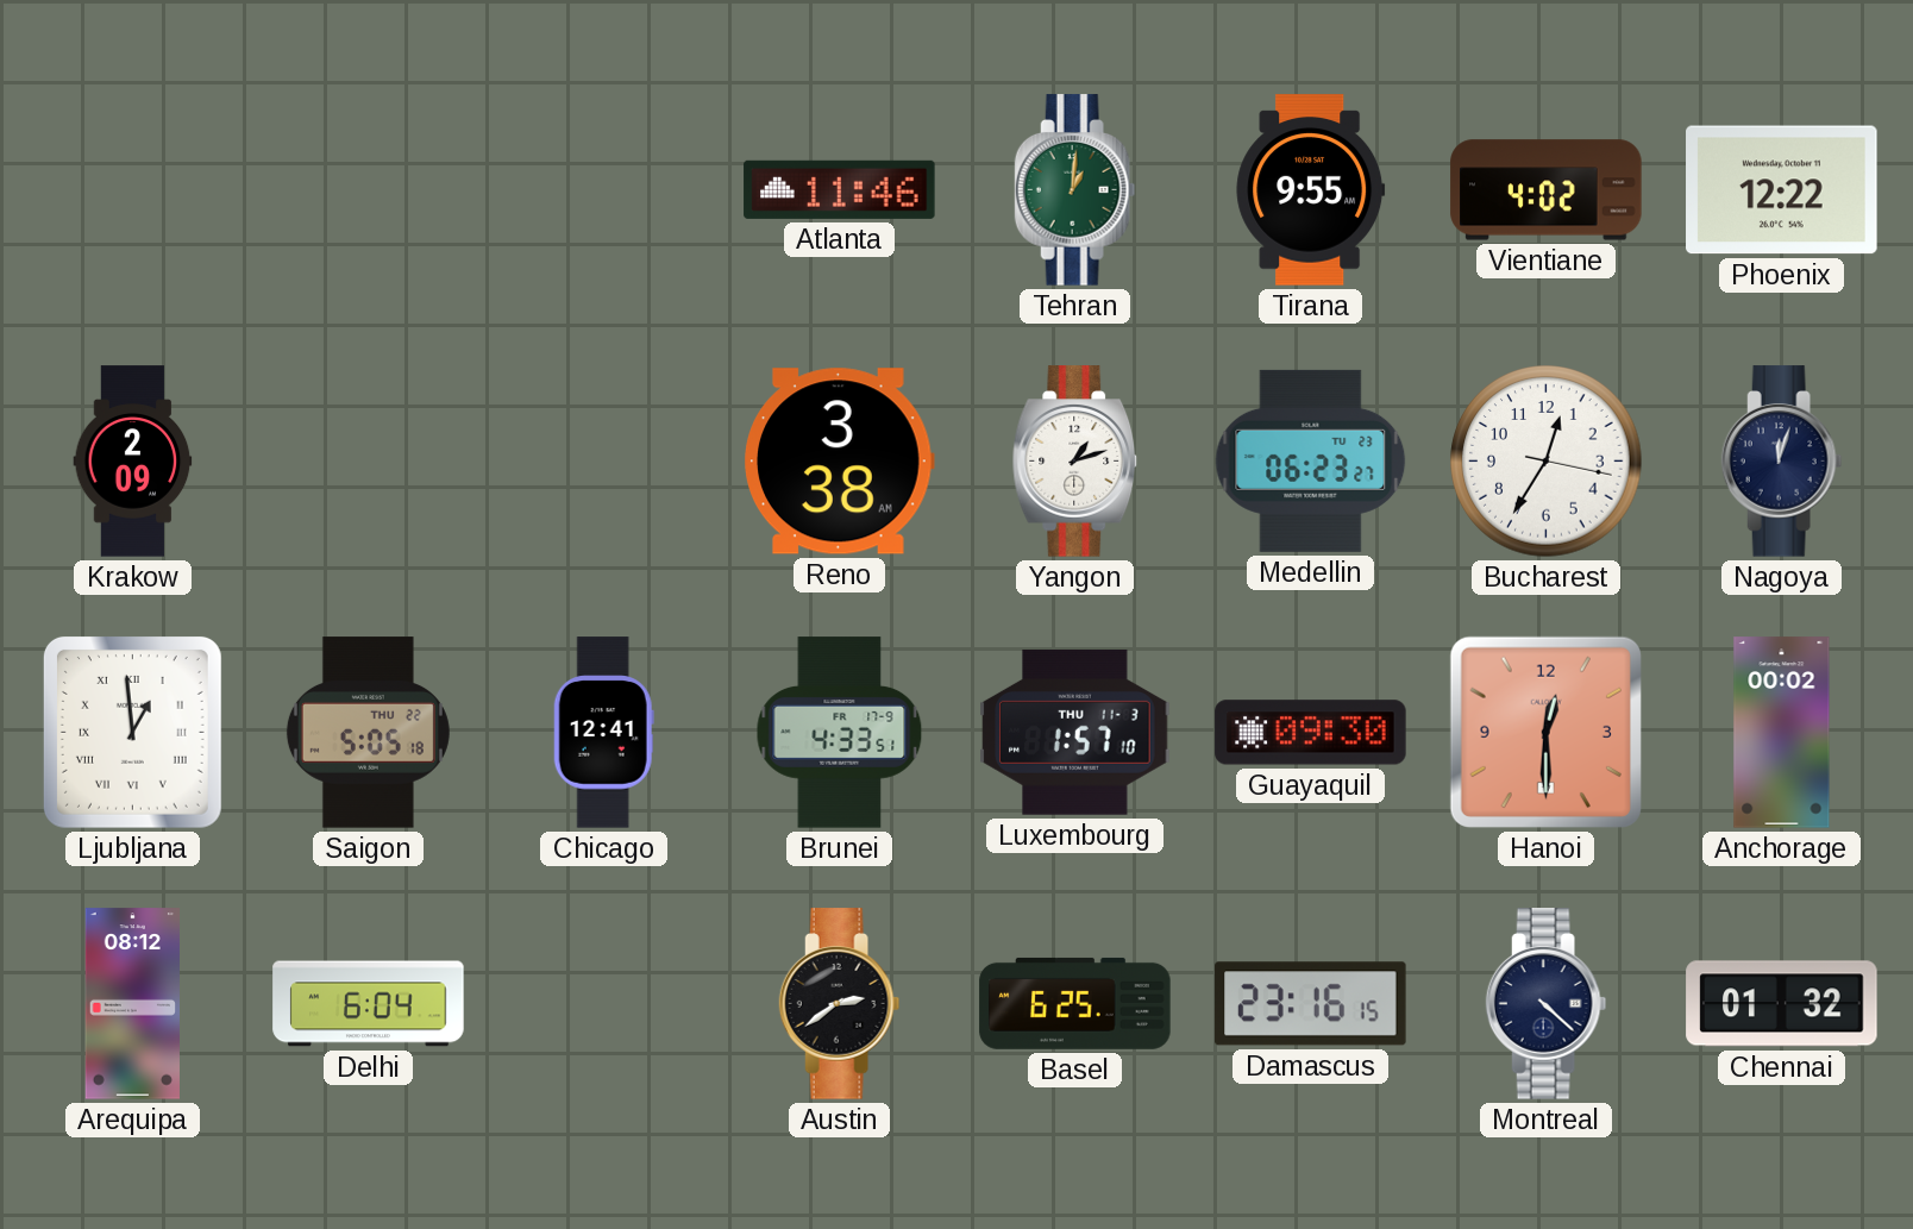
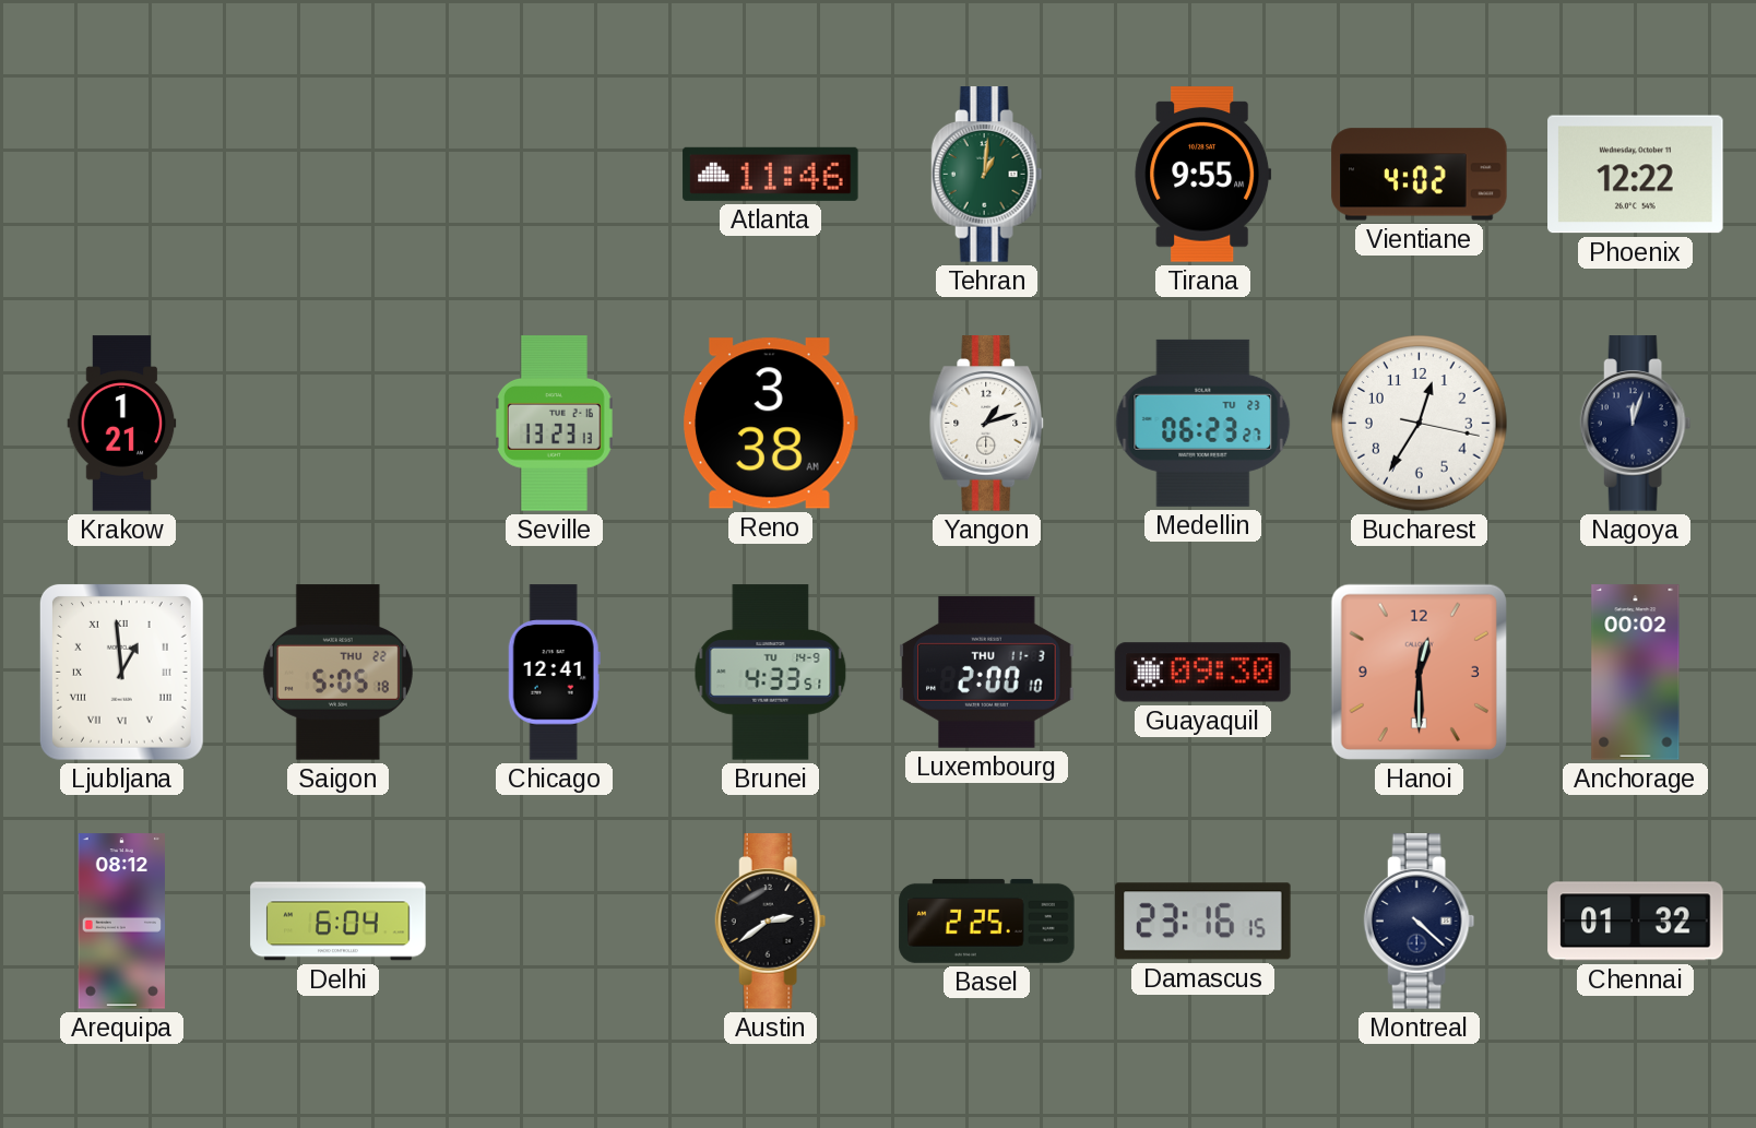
Krakow: 2:09 -> 1:21
Seville: none -> 13:23
Brunei date: FR 17-9 -> TU 14-9
Luxembourg: 1:57 -> 2:00
Basel: 6:25 -> 2:25
